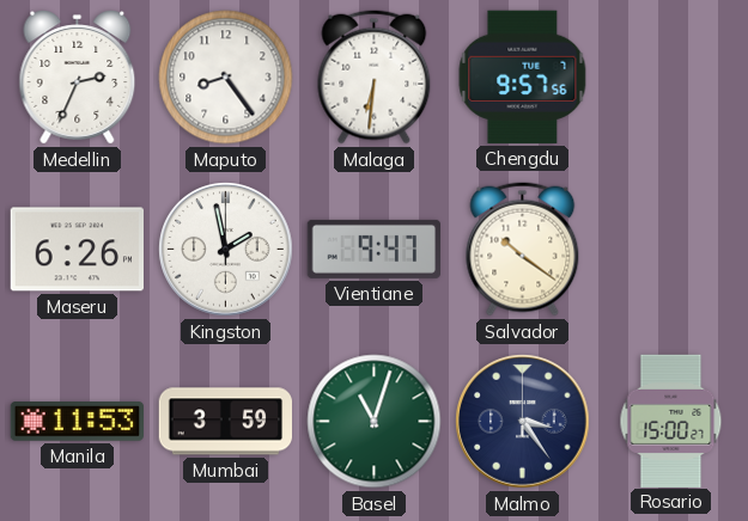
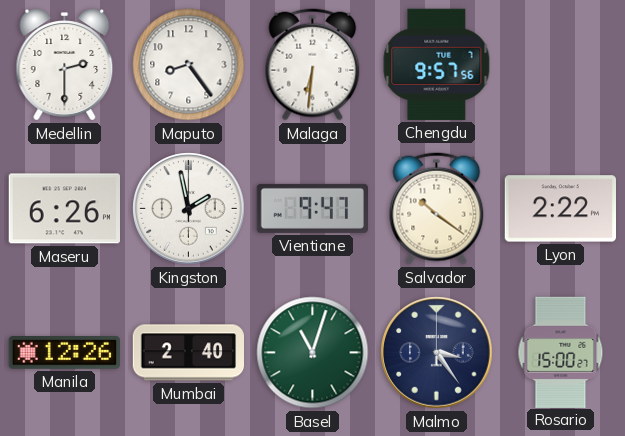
Medellin: 2:34 -> 2:30
Lyon: none -> 2:22
Manila: 11:53 -> 12:26
Mumbai: 3:59 -> 2:40
